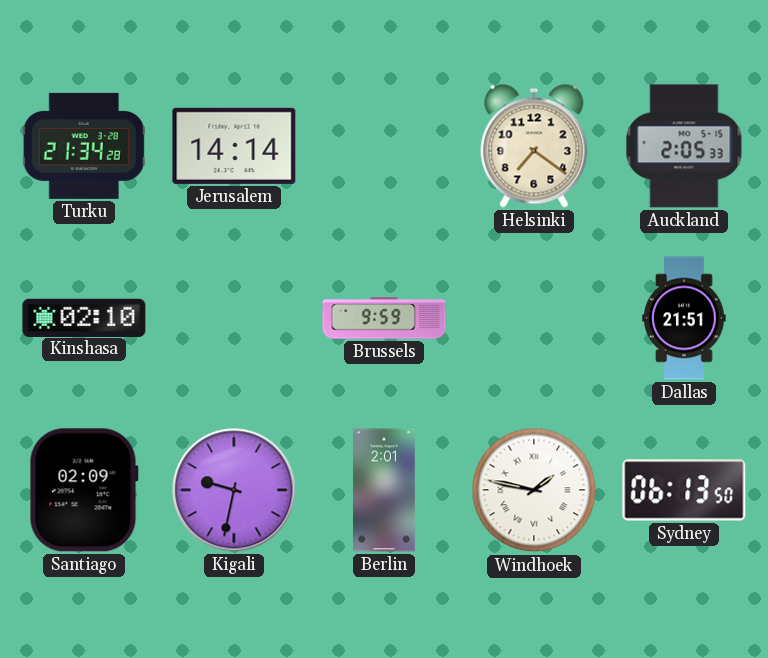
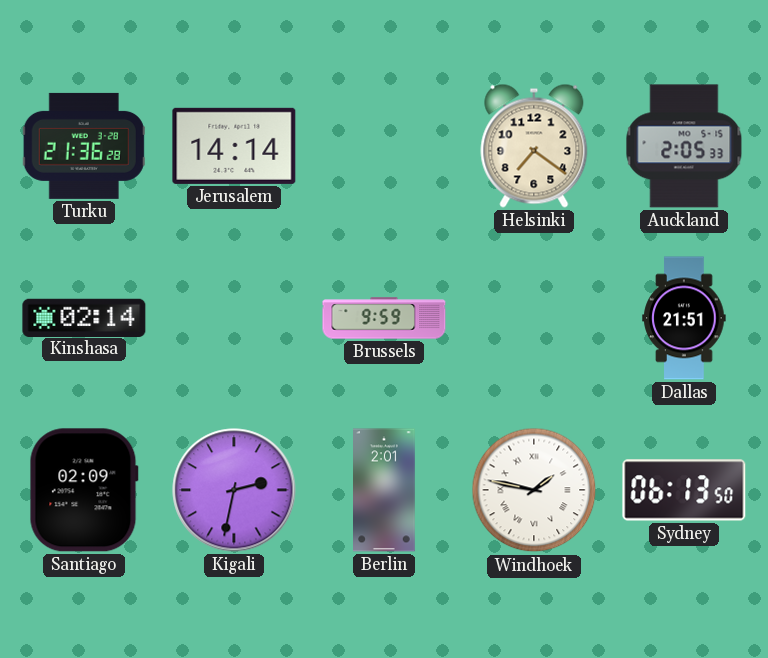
Turku: 21:34 -> 21:36
Kinshasa: 02:10 -> 02:14
Kigali: 9:32 -> 2:32
